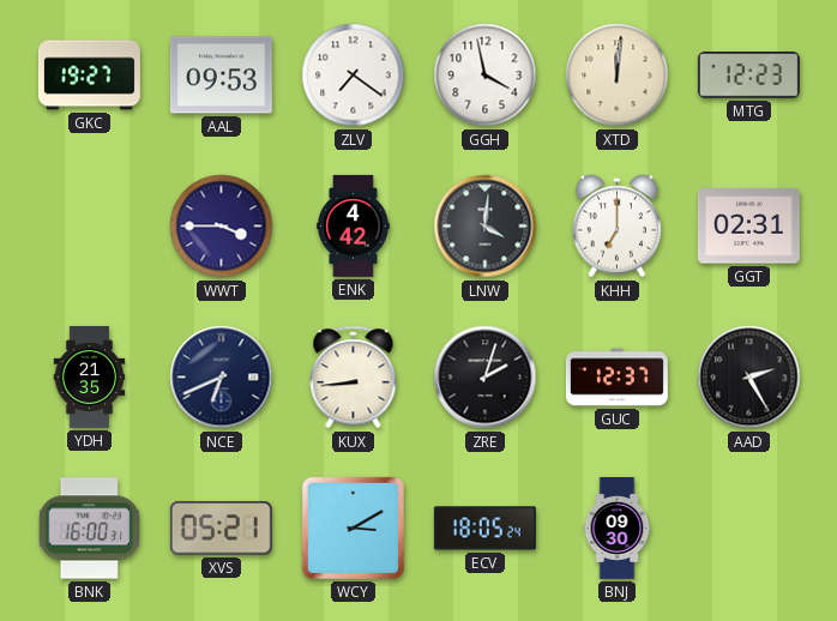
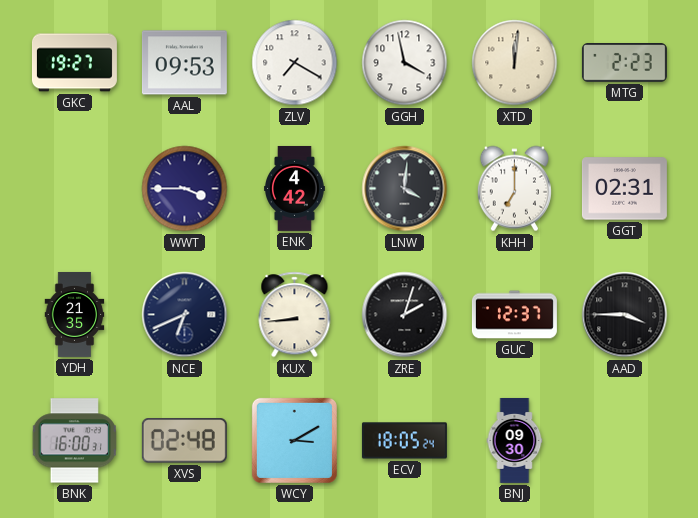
ZLV: 7:21 -> 7:20
MTG: 12:23 -> 2:23
AAD: 2:25 -> 3:45
XVS: 05:21 -> 02:48
